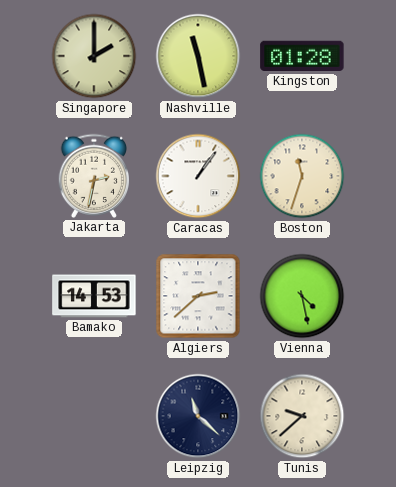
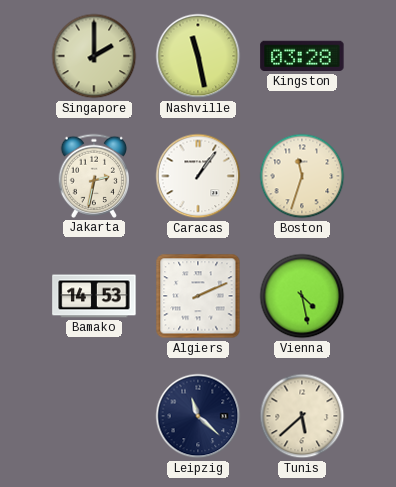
Kingston: 01:28 -> 03:28
Algiers: 2:38 -> 2:11
Tunis: 9:38 -> 5:38
